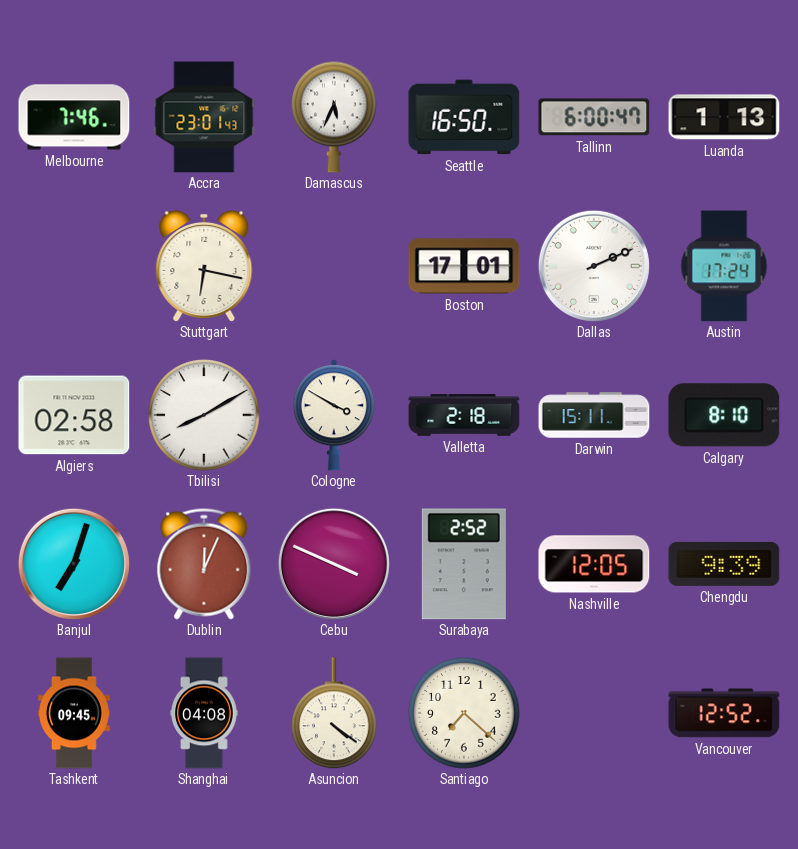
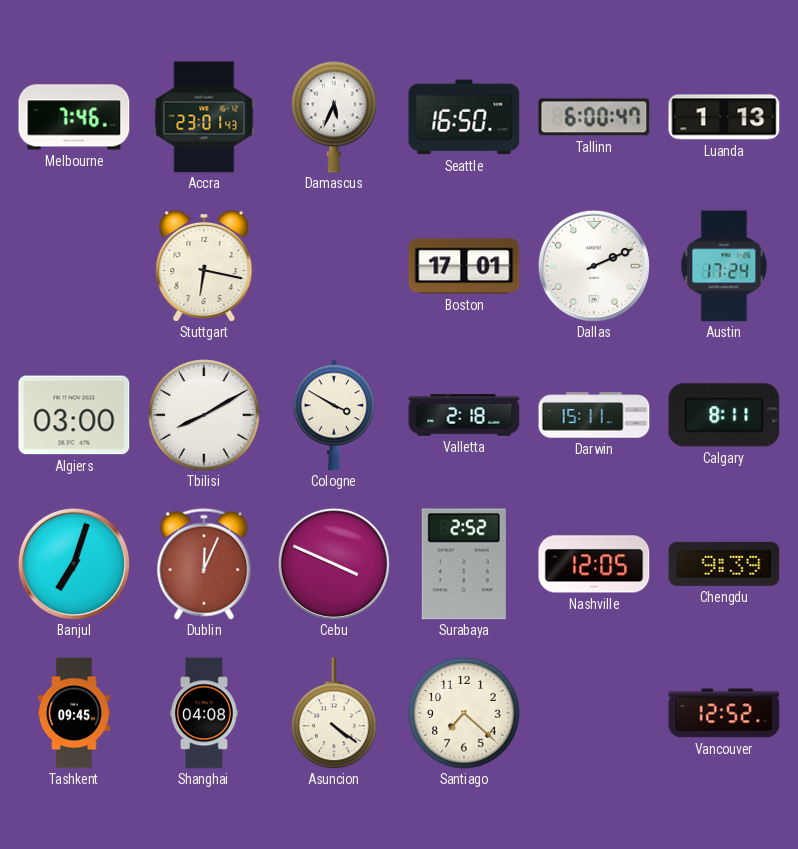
Algiers: 02:58 -> 03:00
Calgary: 8:10 -> 8:11
